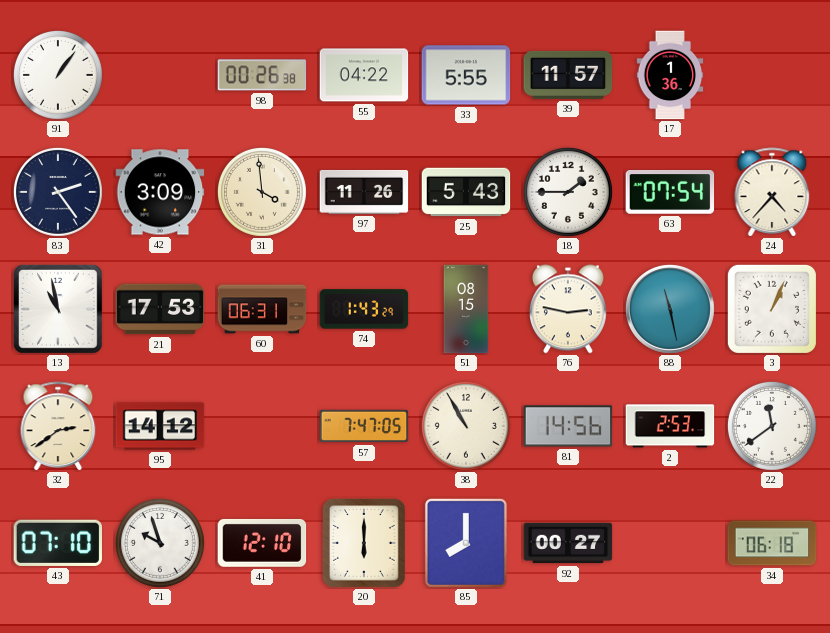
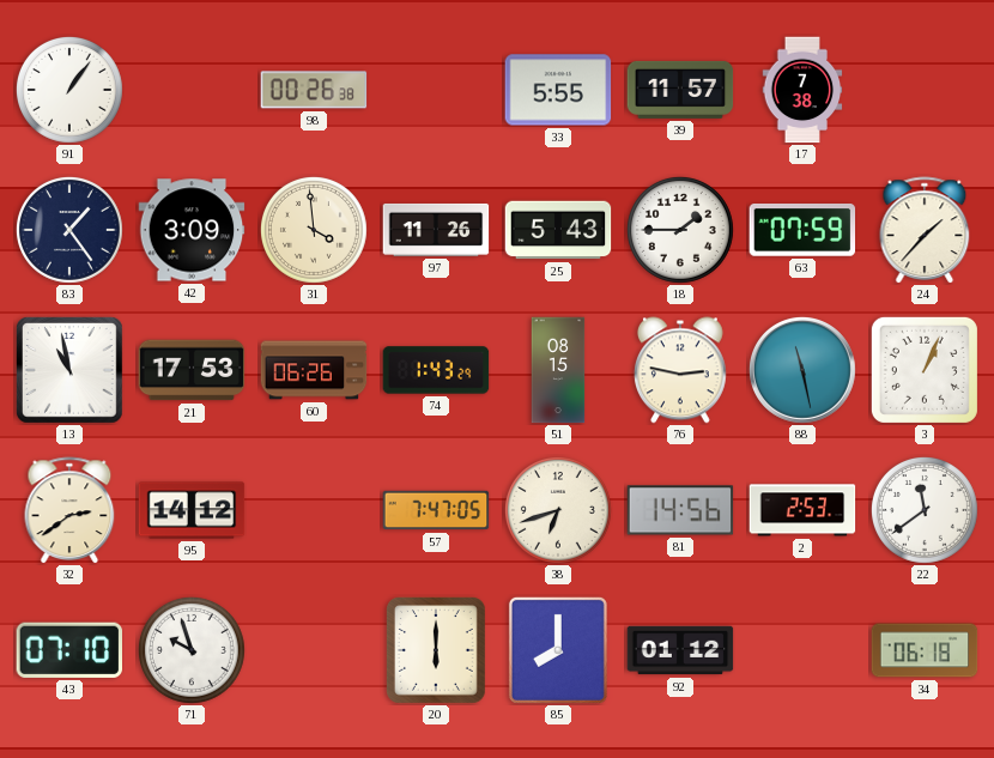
55: 04:22 -> none
17: 1:36 -> 7:38
83: 2:24 -> 1:24
63: 07:54 -> 07:59
24: 4:37 -> 1:37
60: 06:31 -> 06:26
38: 10:55 -> 6:42
41: 12:10 -> none
92: 00:27 -> 01:12
